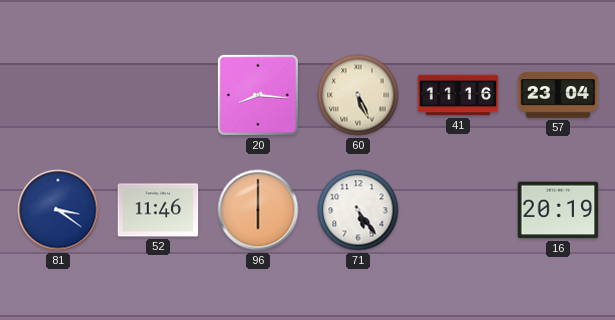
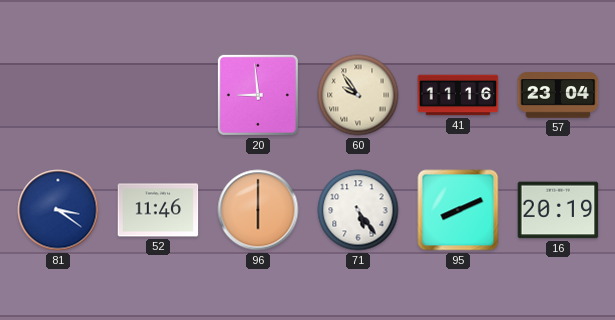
20: 8:16 -> 8:59
60: 5:26 -> 9:54
95: none -> 8:11
